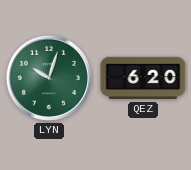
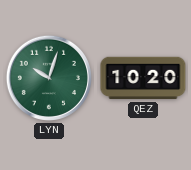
QEZ: 6:20 -> 10:20
